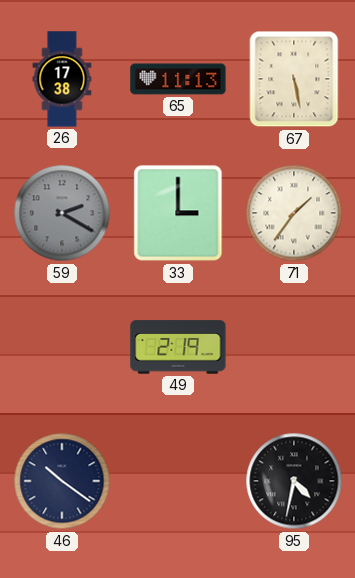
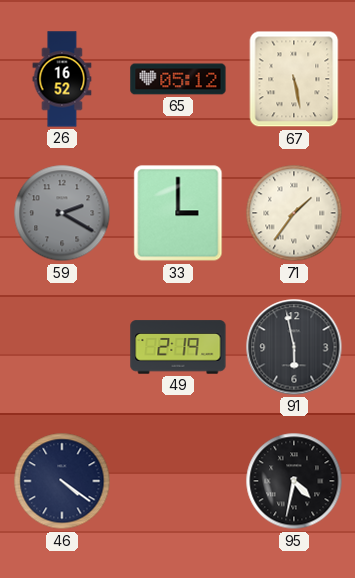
26: 17:38 -> 16:52
65: 11:13 -> 05:12
91: none -> 5:58
46: 10:21 -> 4:21
